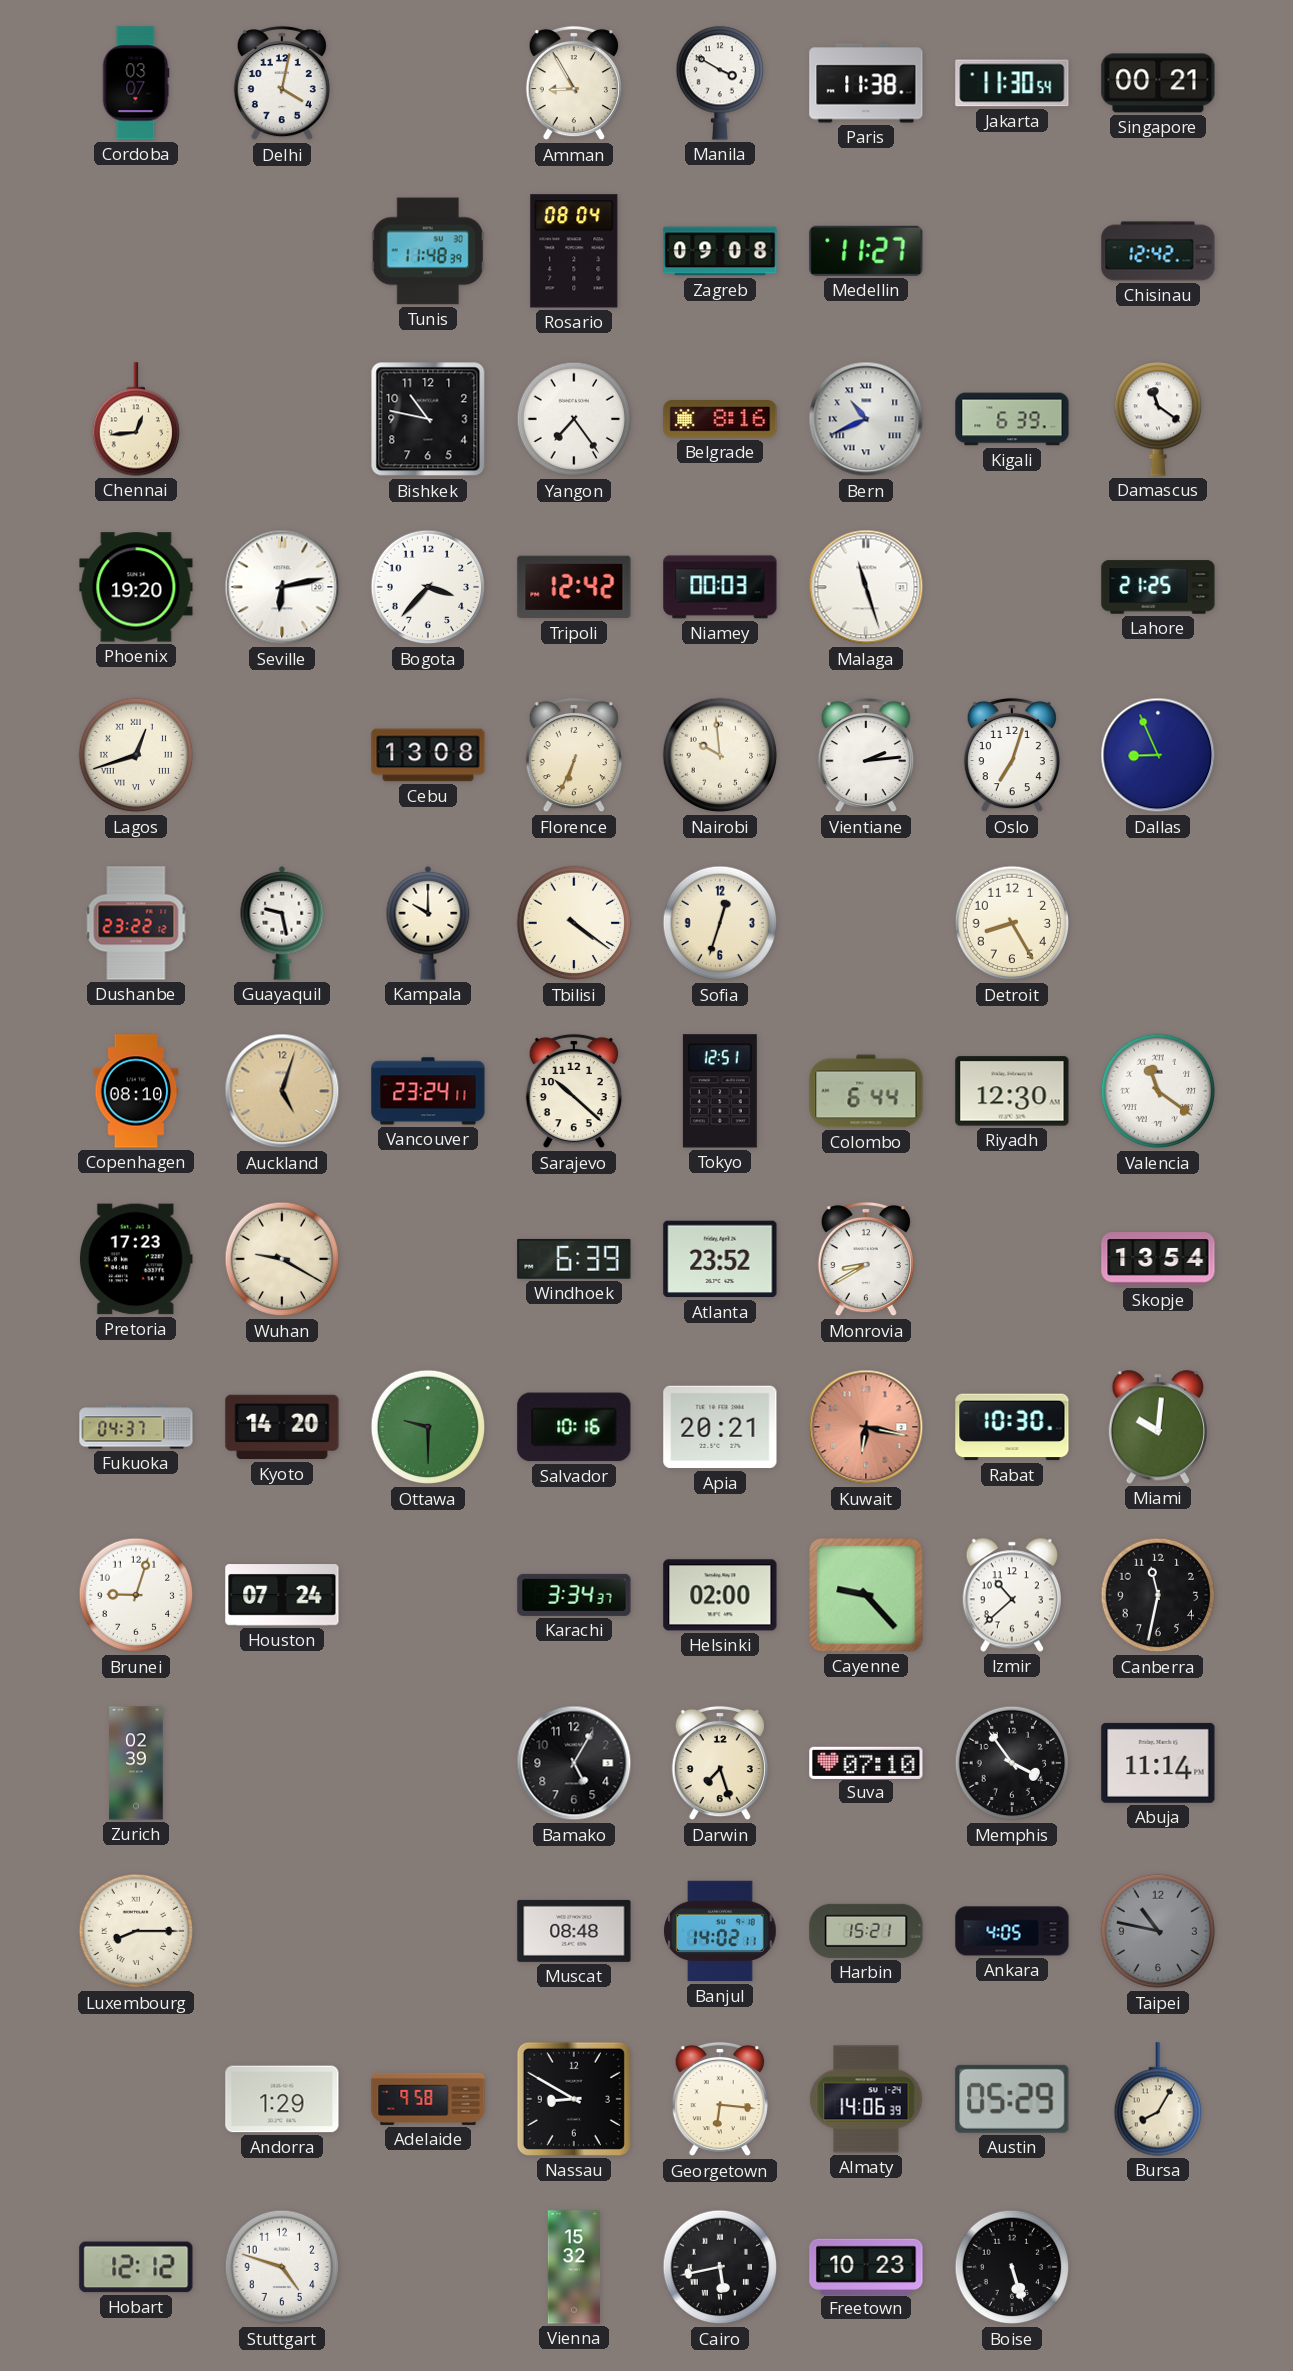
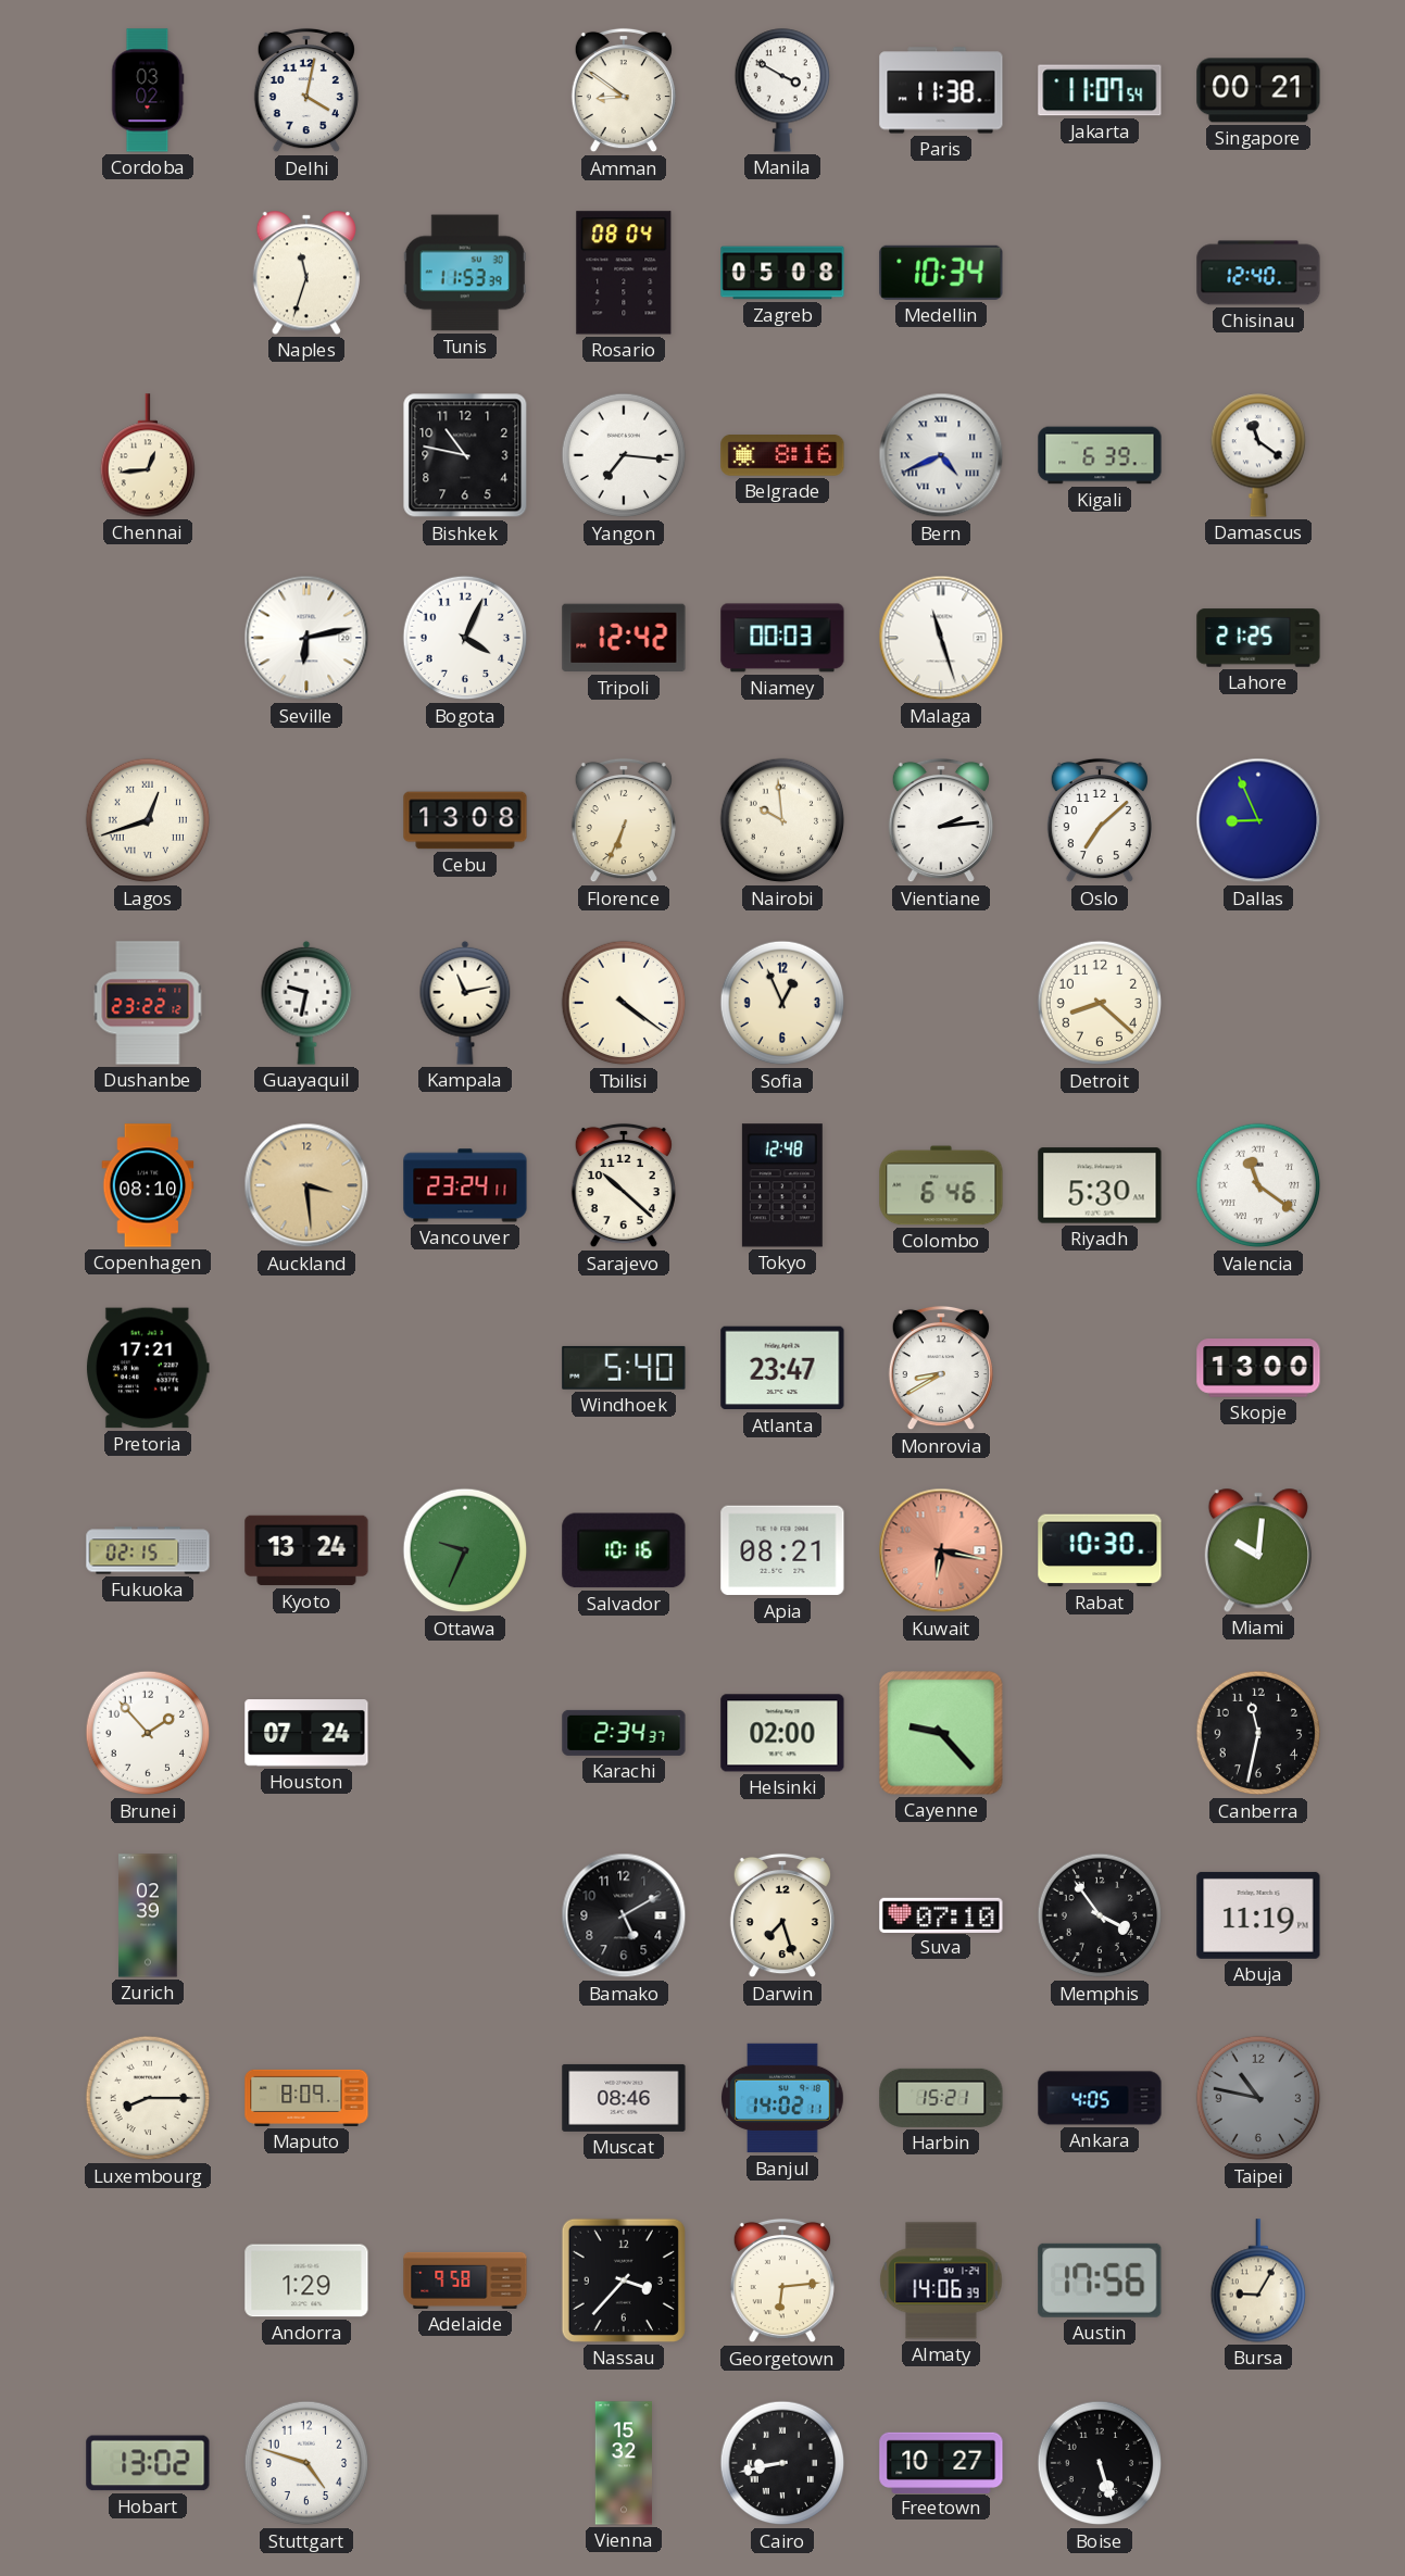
Cordoba: 03:07 -> 03:02
Amman: 8:55 -> 8:51
Jakarta: 11:30 -> 11:07
Naples: none -> 11:33
Tunis: 11:48 -> 11:53
Zagreb: 09:08 -> 05:08
Medellin: 11:27 -> 10:34
Chisinau: 12:42 -> 12:40
Yangon: 7:24 -> 7:16
Bern: 10:41 -> 4:41
Phoenix: 19:20 -> none
Bogota: 3:37 -> 4:04
Oslo: 7:03 -> 7:08
Guayaquil: 9:28 -> 9:32
Kampala: 10:00 -> 11:13
Sofia: 12:33 -> 12:56
Detroit: 8:25 -> 8:22
Auckland: 5:03 -> 3:29
Tokyo: 12:51 -> 12:48
Colombo: 6:44 -> 6:46
Riyadh: 12:30 -> 5:30
Pretoria: 17:23 -> 17:21
Wuhan: 9:20 -> none
Windhoek: 6:39 -> 5:40
Atlanta: 23:52 -> 23:47
Skopje: 13:54 -> 13:00
Fukuoka: 04:37 -> 02:15
Kyoto: 14:20 -> 13:24
Ottawa: 9:30 -> 9:34
Apia: 20:21 -> 08:21
Brunei: 9:03 -> 1:53
Karachi: 3:34 -> 2:34
Izmir: 10:38 -> none
Bamako: 5:05 -> 5:10
Abuja: 11:14 -> 11:19
Maputo: none -> 8:09
Muscat: 08:48 -> 08:46
Nassau: 8:50 -> 3:37
Georgetown: 6:16 -> 6:14
Austin: 05:29 -> 17:56
Bursa: 8:05 -> 9:05
Hobart: 12:12 -> 13:02
Cairo: 5:43 -> 8:43
Freetown: 10:23 -> 10:27
